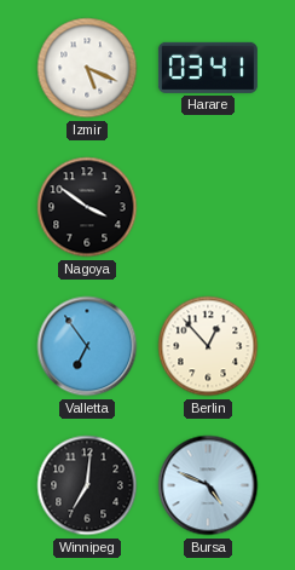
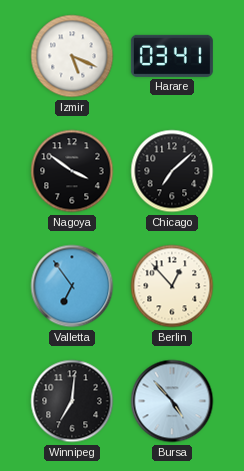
Chicago: none -> 7:08
Bursa: 4:49 -> 4:53
